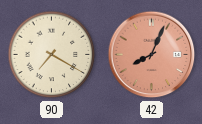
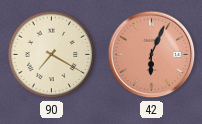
42: 8:04 -> 6:04
